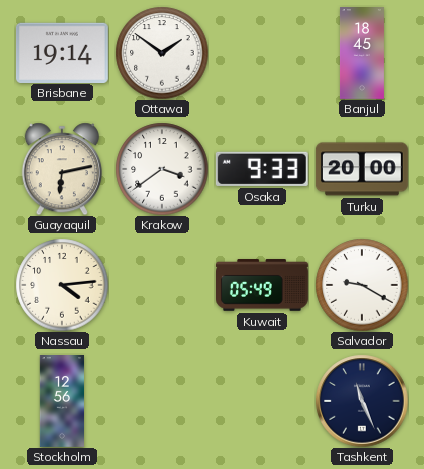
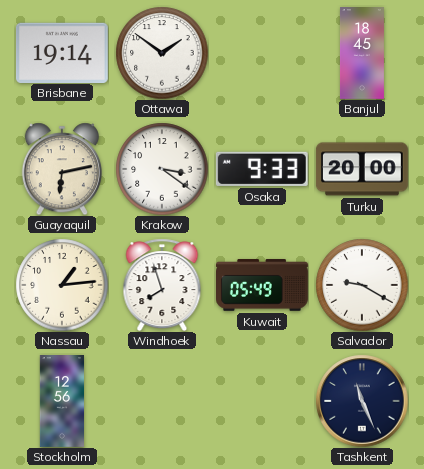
Krakow: 3:39 -> 3:21
Nassau: 4:14 -> 1:14
Windhoek: none -> 7:57
